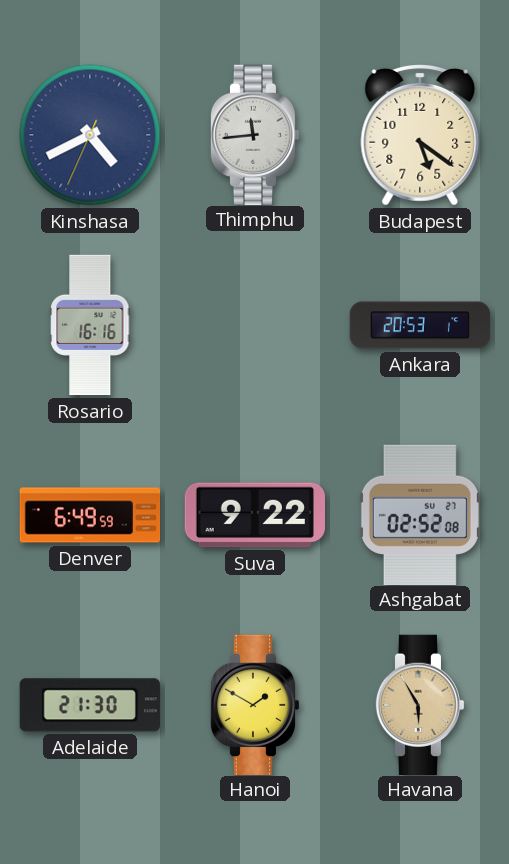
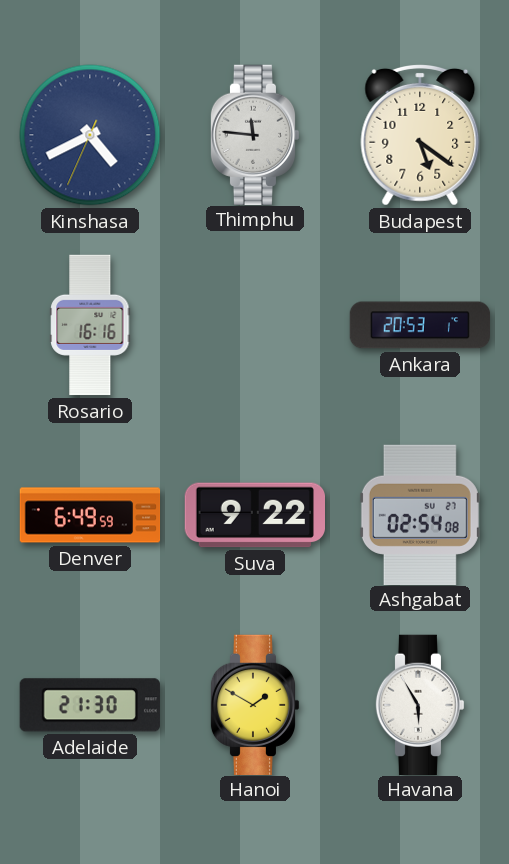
Thimphu: 11:44 -> 11:46
Ashgabat: 02:52 -> 02:54
Havana dial: champagne -> white
